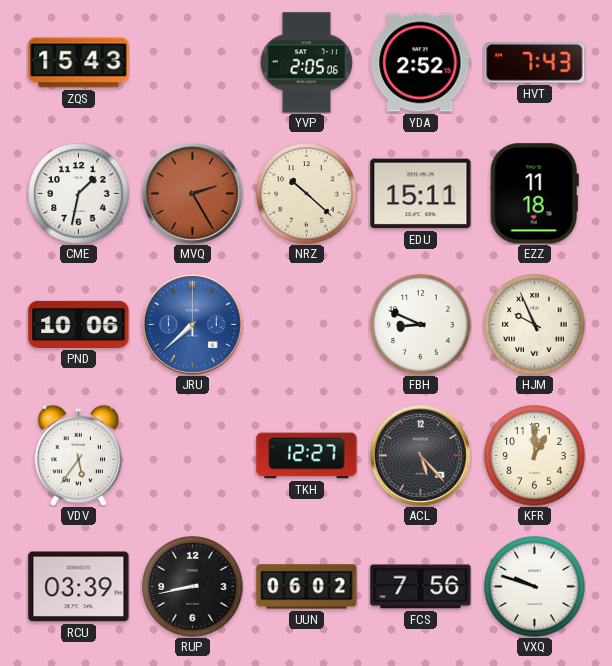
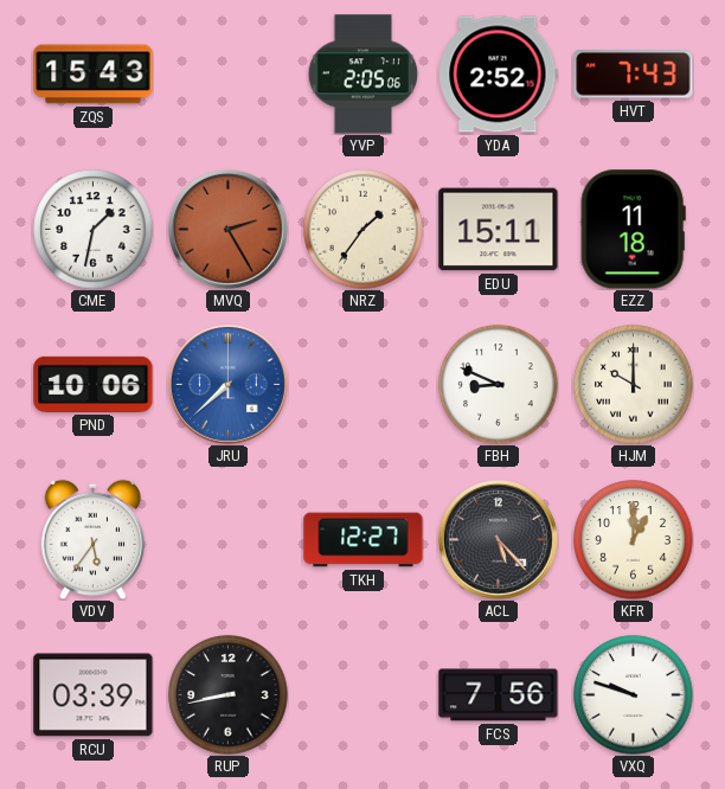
NRZ: 10:22 -> 1:36
HJM: 9:56 -> 10:00
UUN: 06:02 -> none
